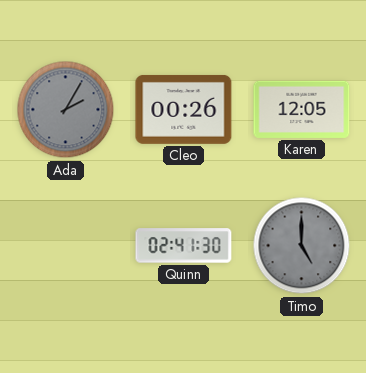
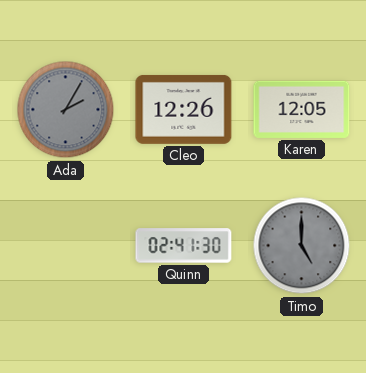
Cleo: 00:26 -> 12:26
